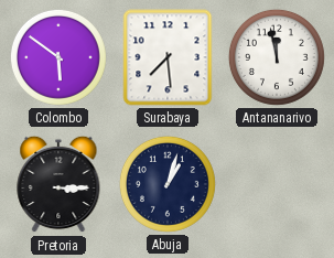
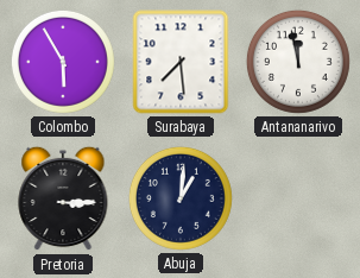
Colombo: 5:51 -> 5:55
Abuja: 1:03 -> 1:01
